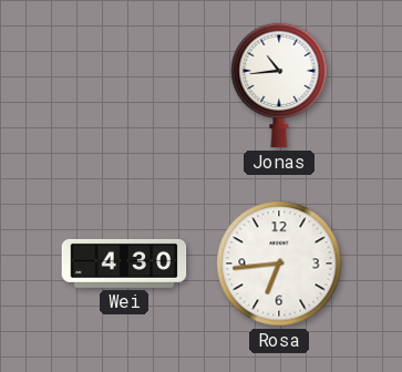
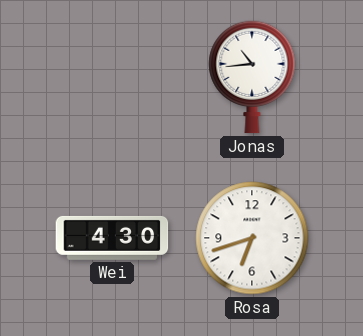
Rosa: 6:44 -> 6:42
